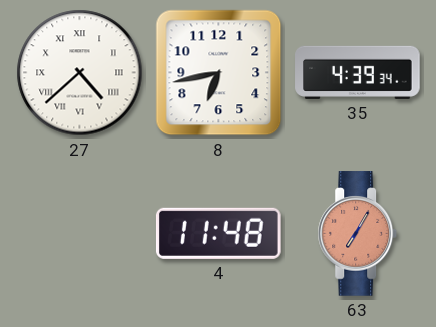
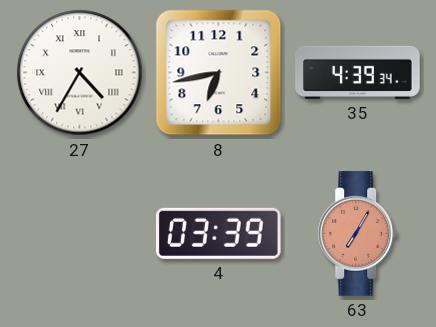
27: 4:38 -> 4:35
4: 11:48 -> 03:39
